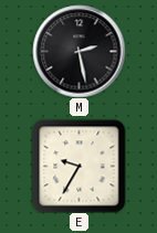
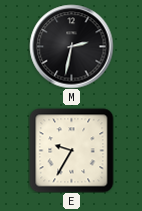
M: 2:28 -> 2:32
